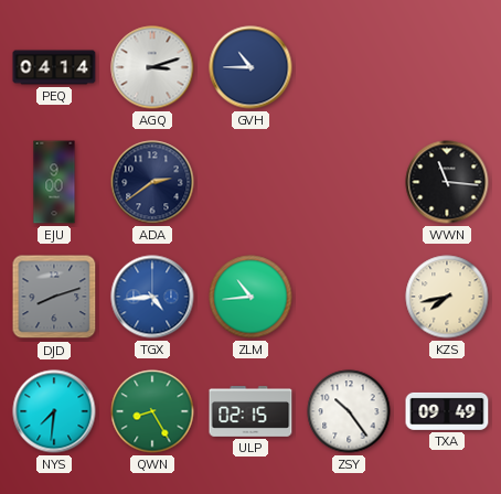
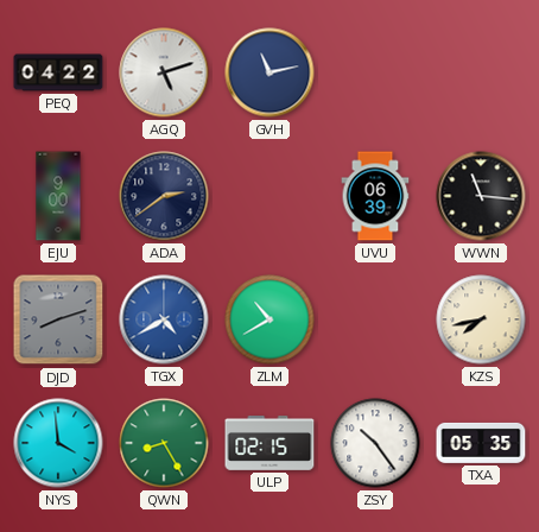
PEQ: 04:14 -> 04:22
AGQ: 3:12 -> 5:12
GVH: 10:45 -> 11:13
UVU: none -> 06:39
TGX: 4:44 -> 4:40
ZLM: 10:44 -> 10:40
NYS: 7:31 -> 3:59
TXA: 09:49 -> 05:35
